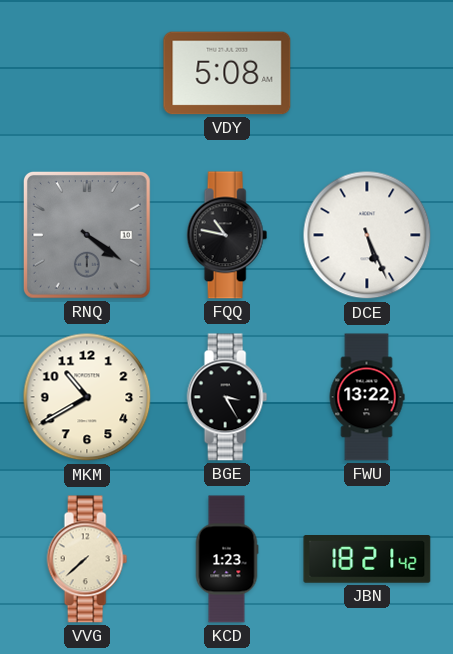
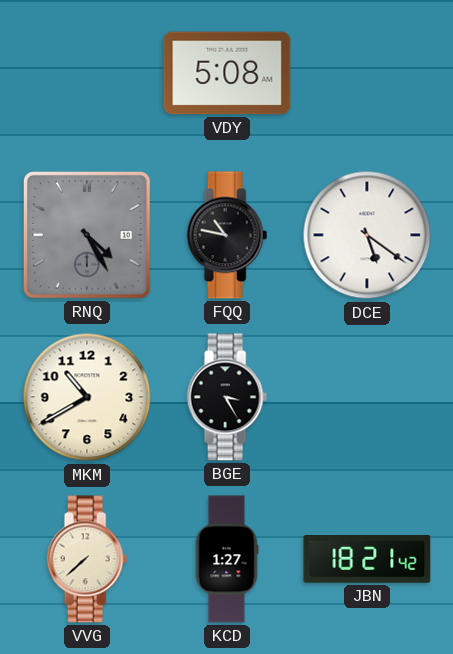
RNQ: 4:21 -> 4:25
DCE: 5:26 -> 5:21
FWU: 13:22 -> none
KCD: 1:23 -> 1:27
